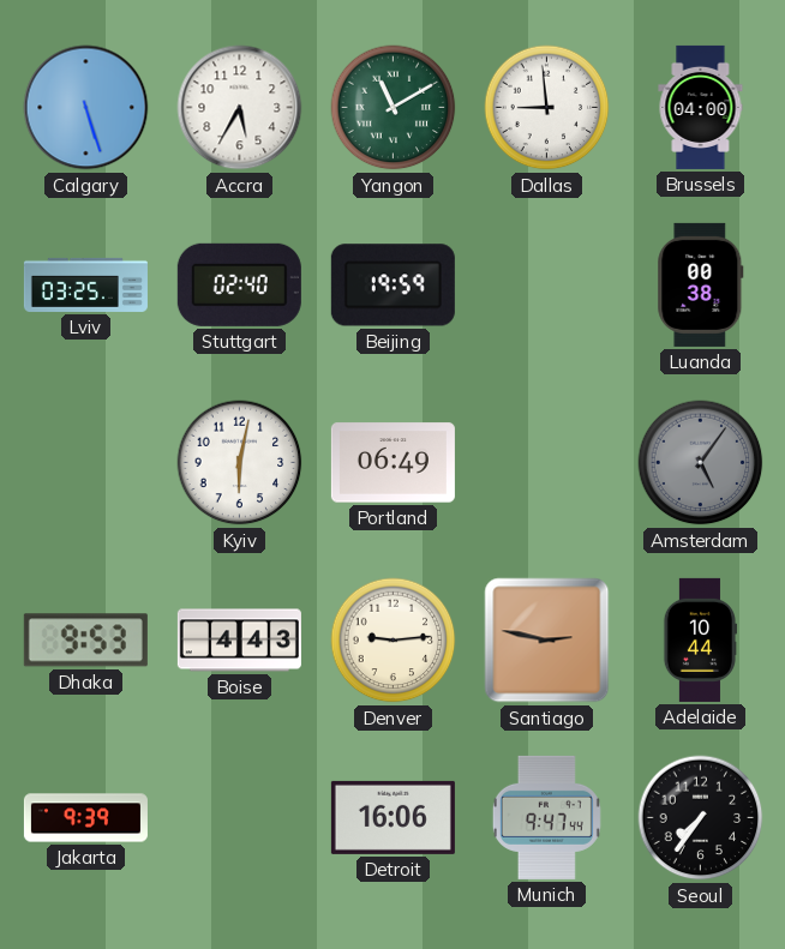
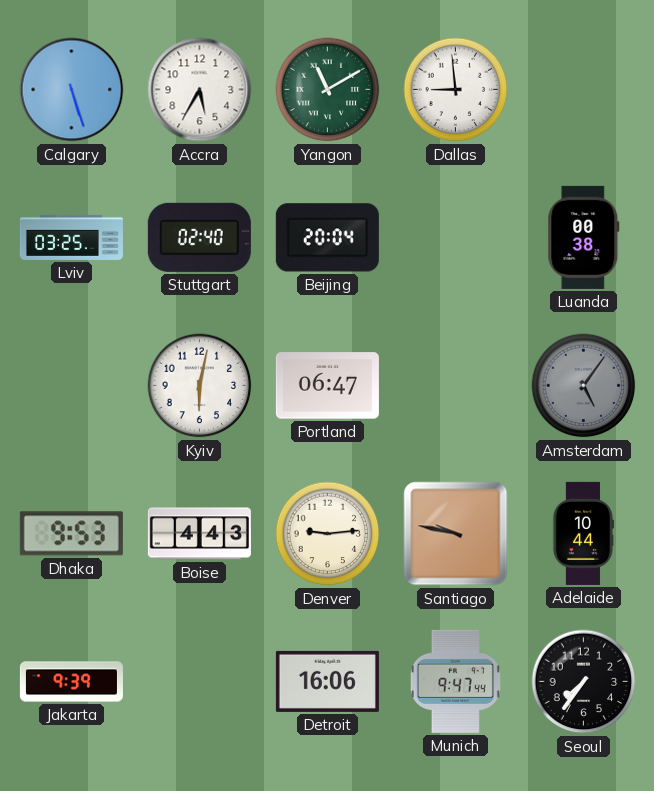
Brussels: 04:00 -> none
Beijing: 19:59 -> 20:04
Portland: 06:49 -> 06:47
Santiago: 2:47 -> 9:47
